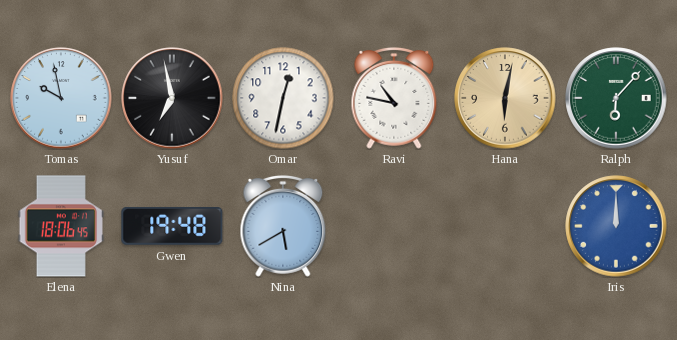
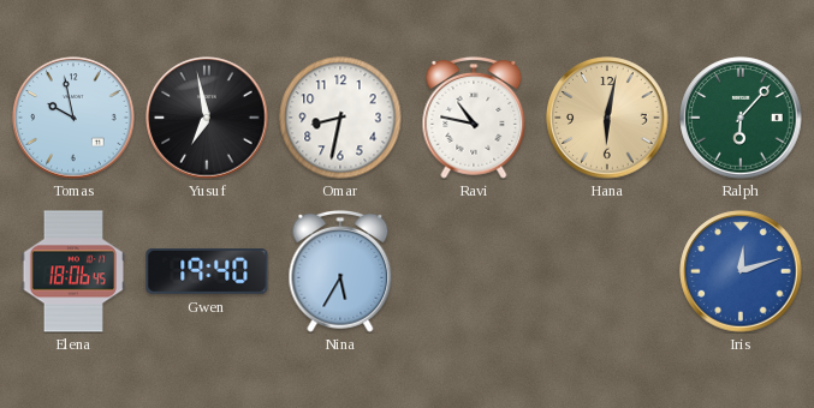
Omar: 12:32 -> 8:32
Gwen: 19:48 -> 19:40
Nina: 5:40 -> 5:35
Iris: 12:00 -> 12:12
